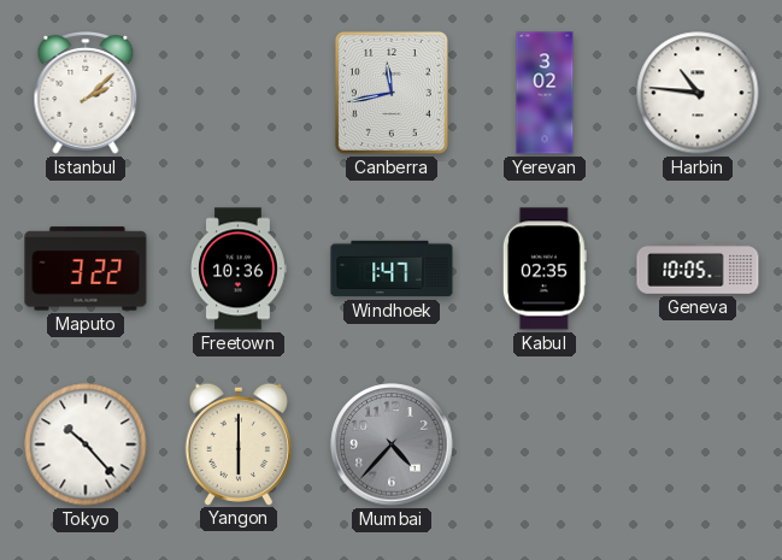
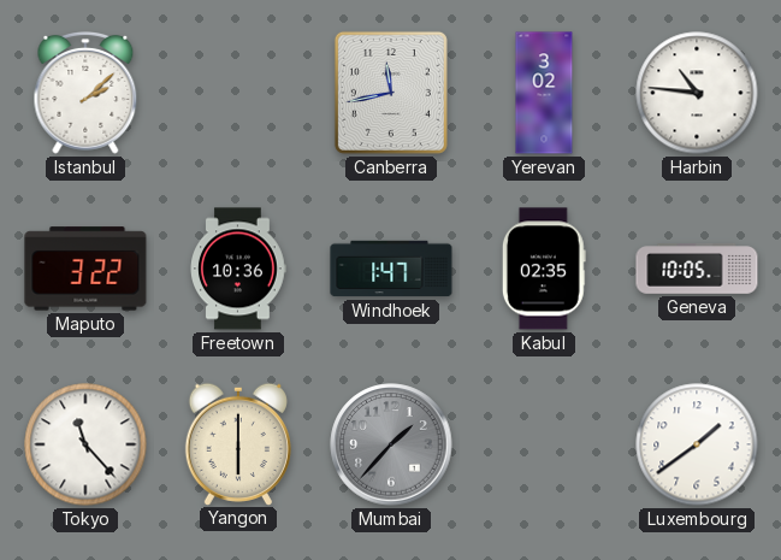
Tokyo: 10:23 -> 11:23
Mumbai: 4:37 -> 1:37
Luxembourg: none -> 1:39
